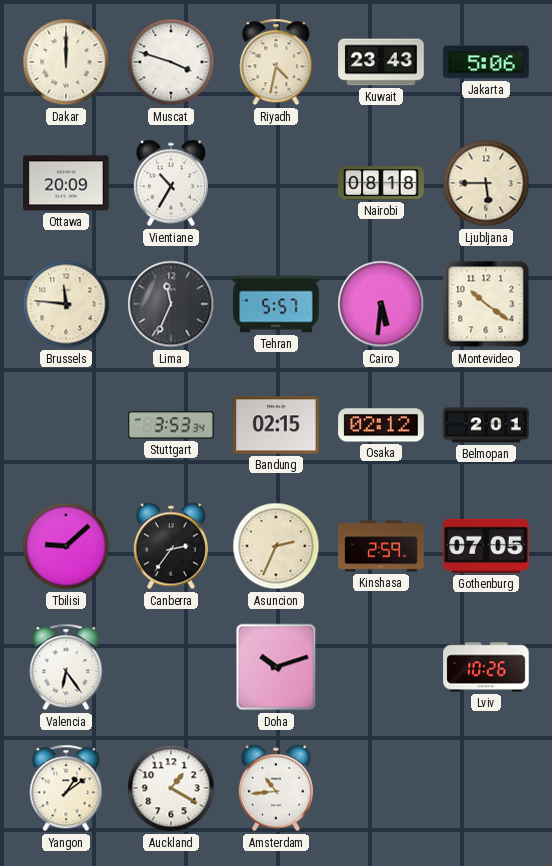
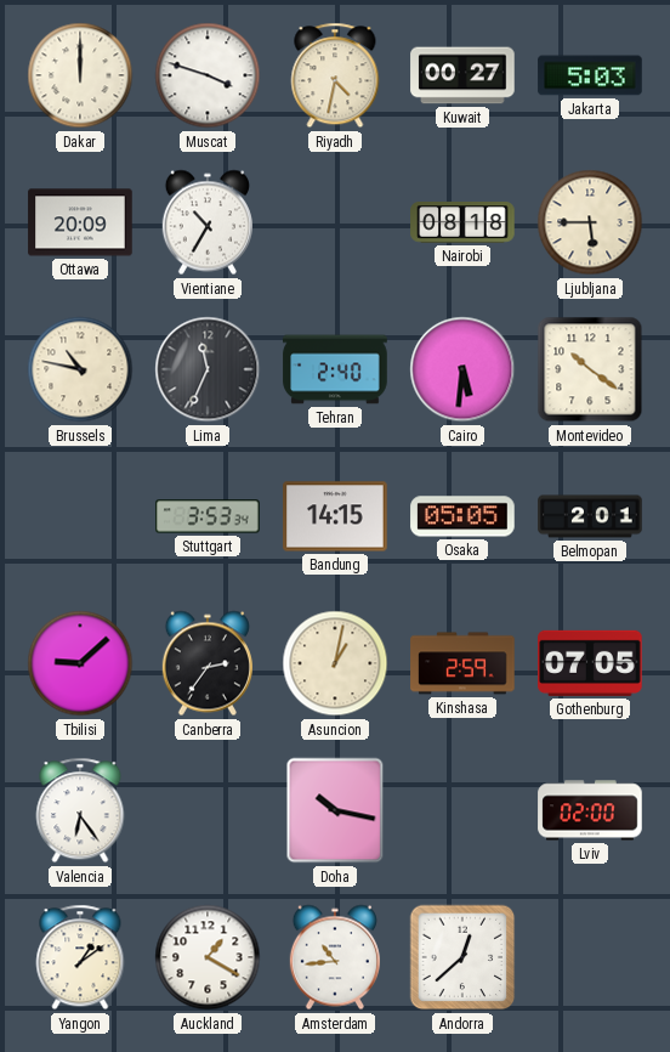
Kuwait: 23:43 -> 00:27
Jakarta: 5:06 -> 5:03
Brussels: 11:46 -> 10:47
Tehran: 5:57 -> 2:40
Bandung: 02:15 -> 14:15
Osaka: 02:12 -> 05:05
Asuncion: 2:34 -> 1:02
Doha: 10:12 -> 10:17
Lviv: 10:26 -> 02:00
Andorra: none -> 12:38
